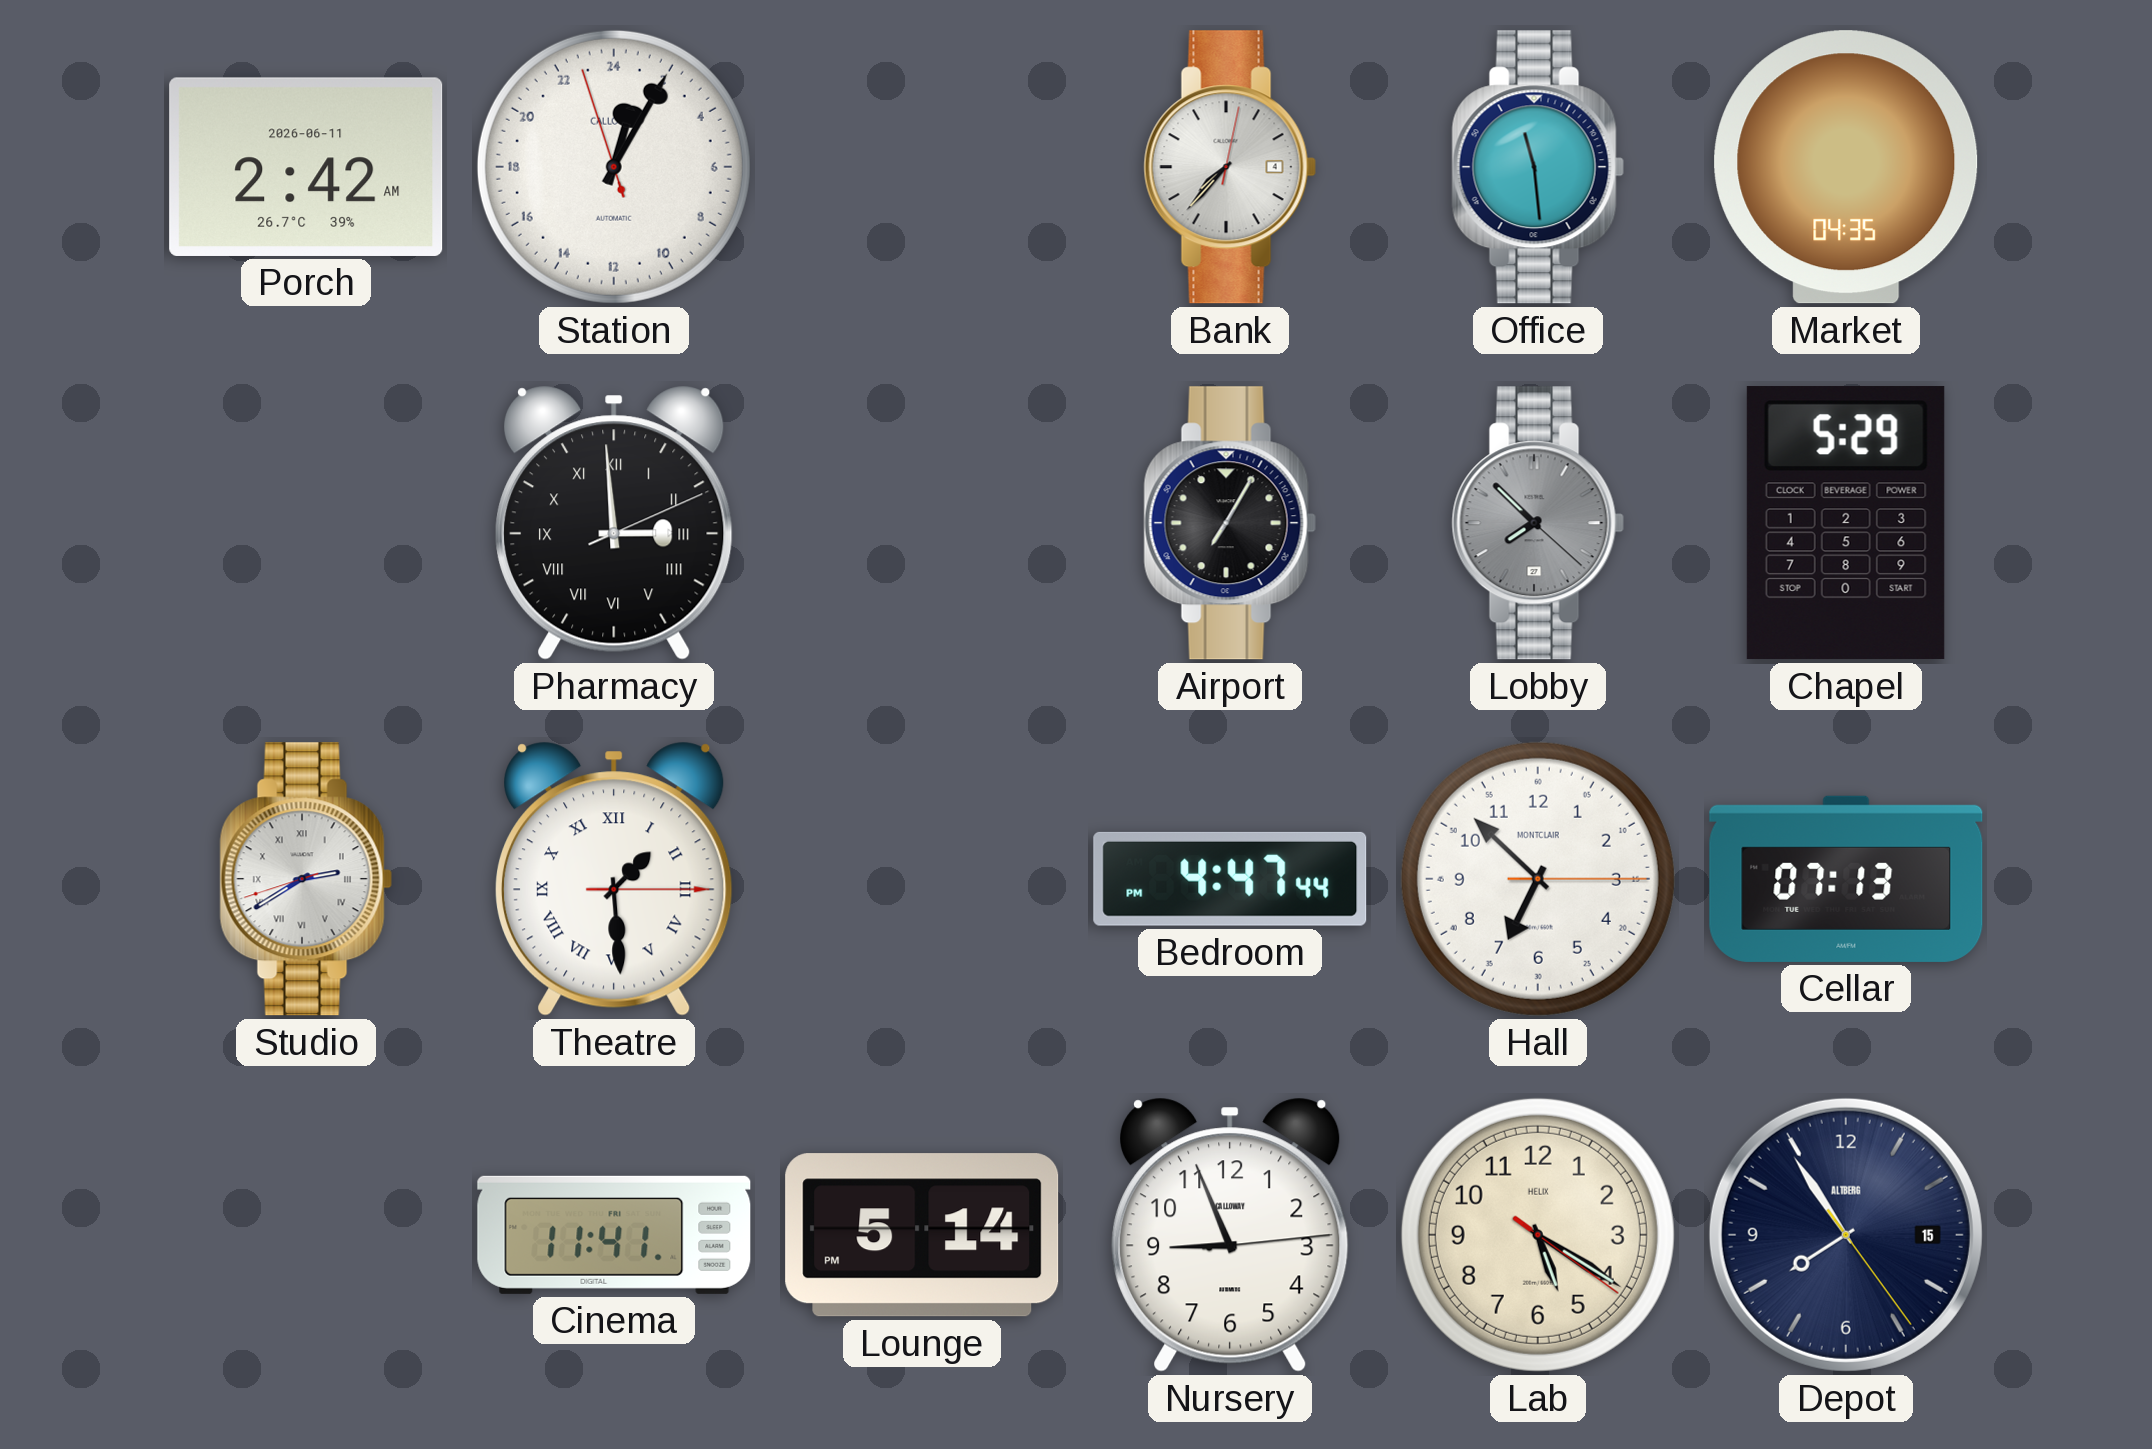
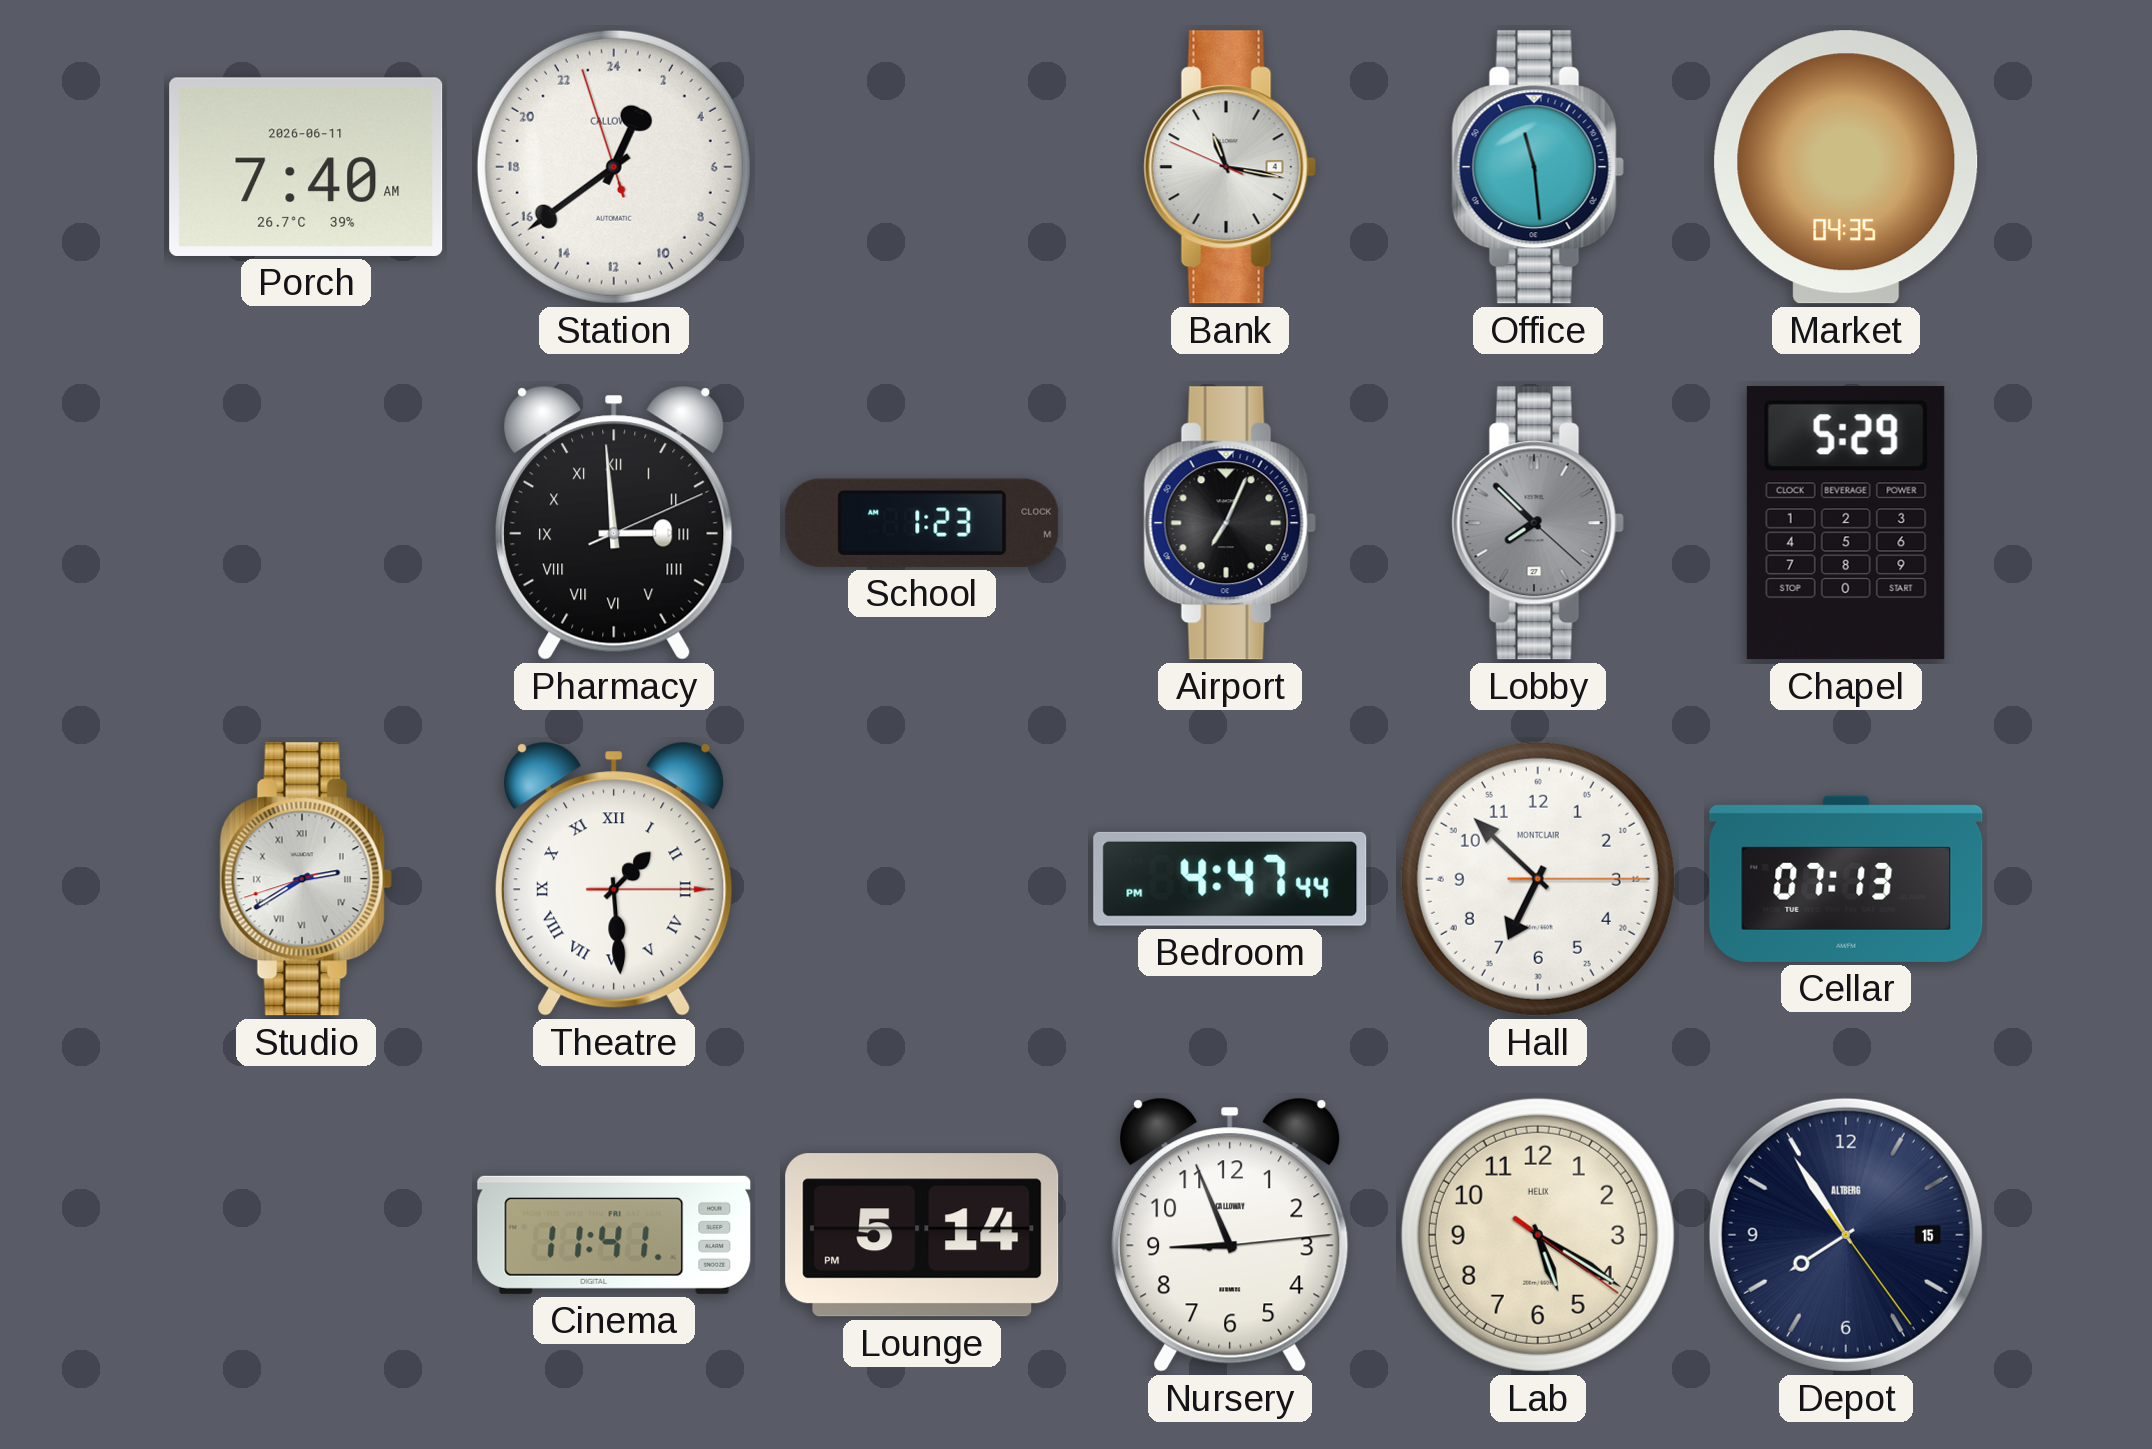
Porch: 2:42 -> 7:40
Station: 1:04 -> 1:38
Bank: 7:37 -> 11:16
School: none -> 1:23
Airport: 7:05 -> 7:04
